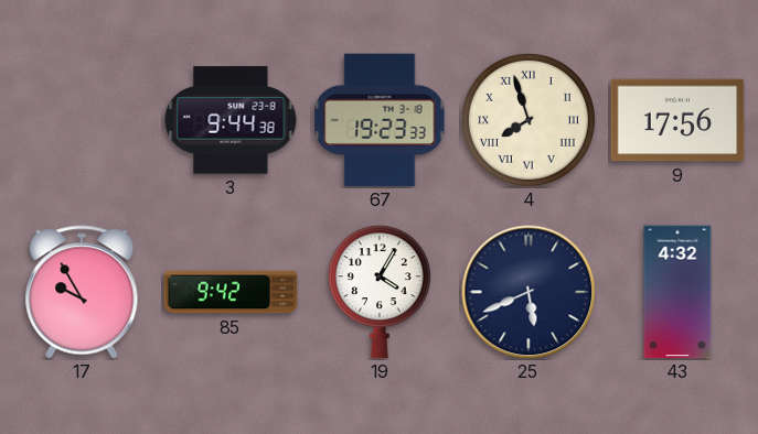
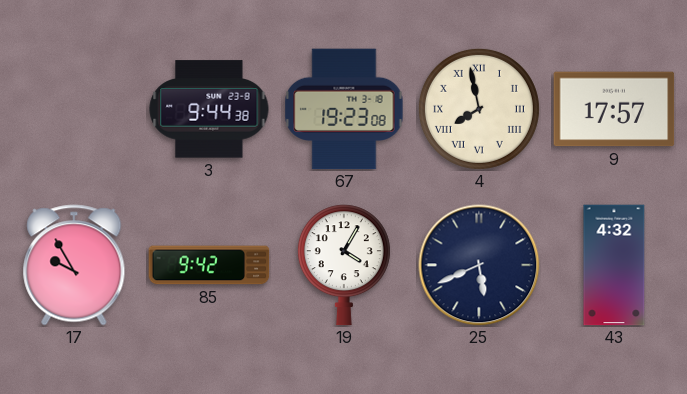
67: 19:23:33 -> 19:23:08
4: 7:57 -> 7:58
9: 17:56 -> 17:57
